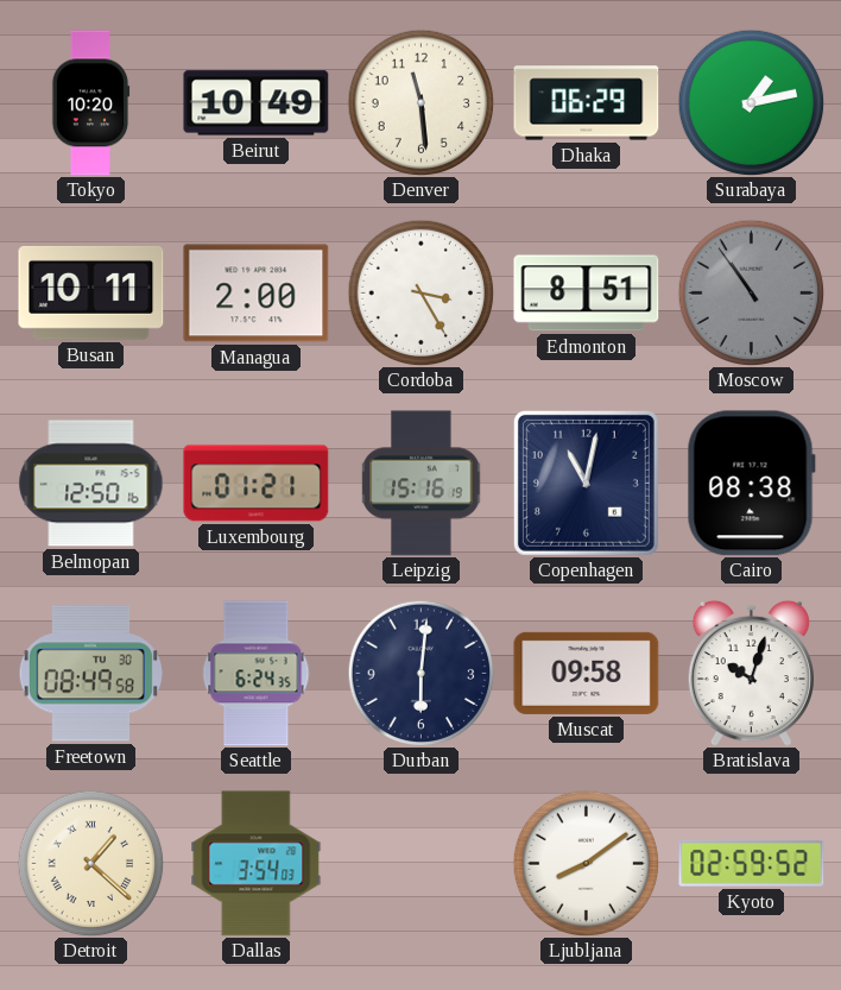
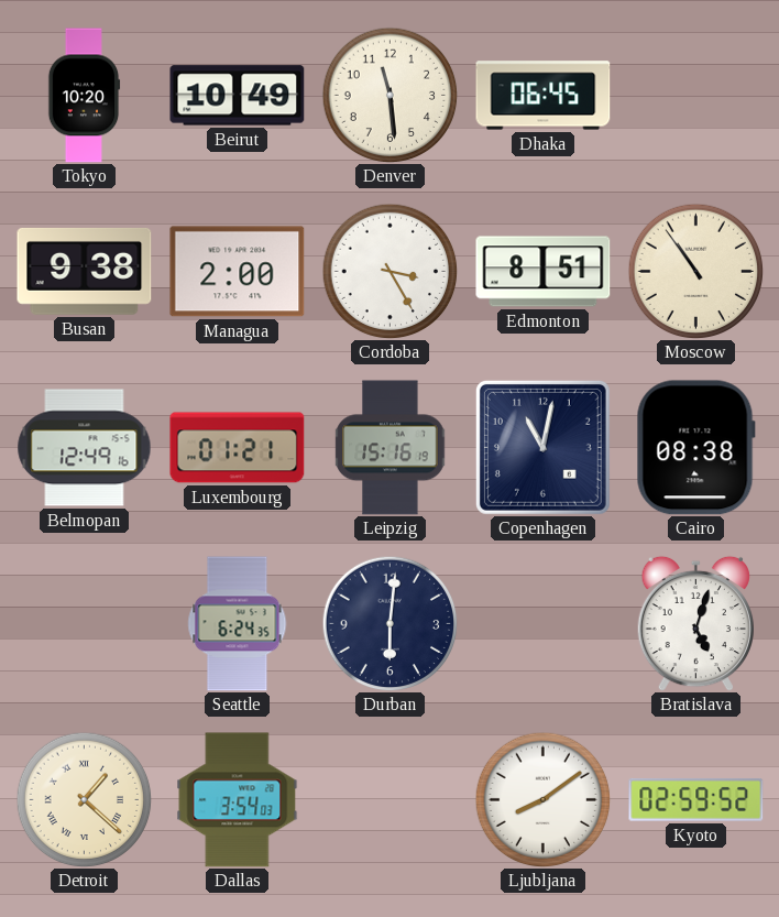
Dhaka: 06:29 -> 06:45
Surabaya: 1:13 -> none
Busan: 10:11 -> 9:38
Moscow dial: grey -> cream
Belmopan: 12:50 -> 12:49
Freetown: 08:49 -> none
Muscat: 09:58 -> none
Bratislava: 10:03 -> 5:03
